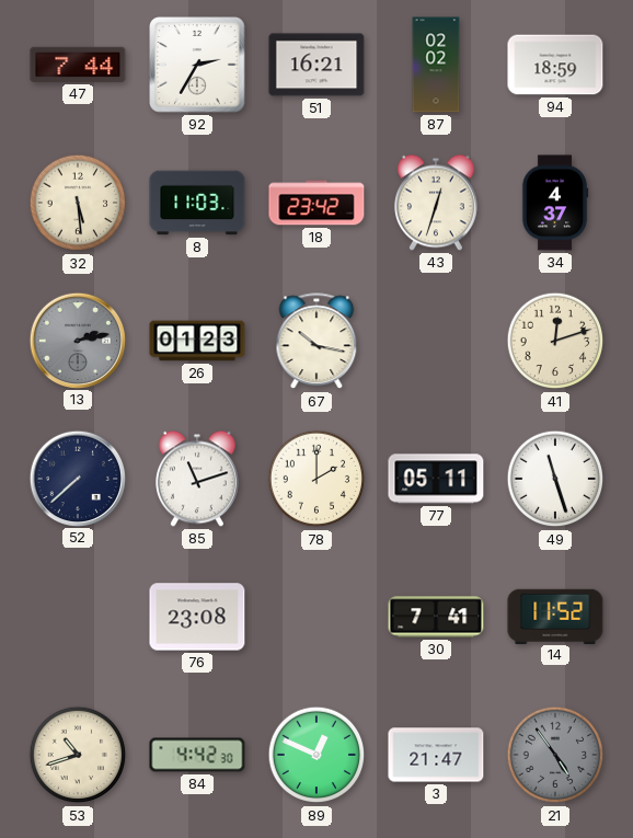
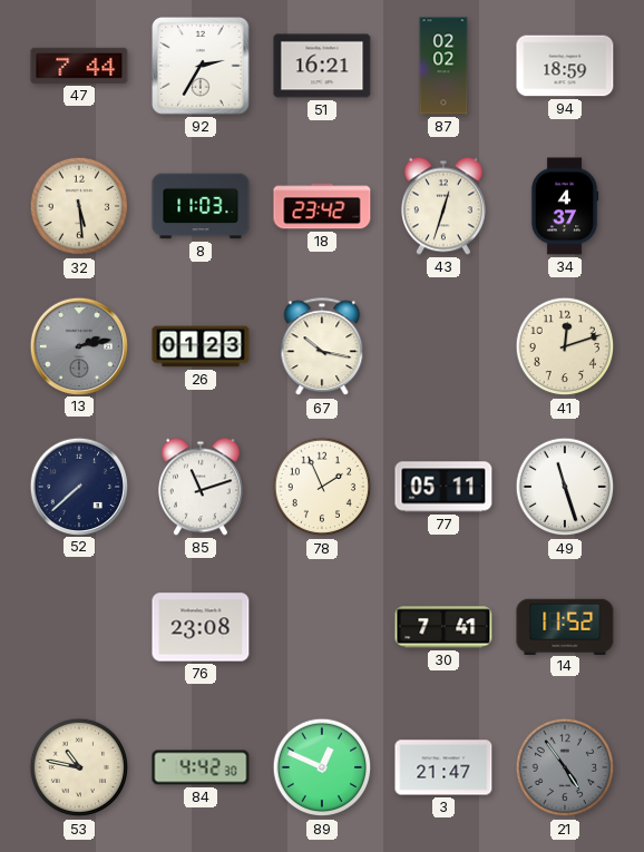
78: 2:00 -> 1:56
53: 10:42 -> 10:47
